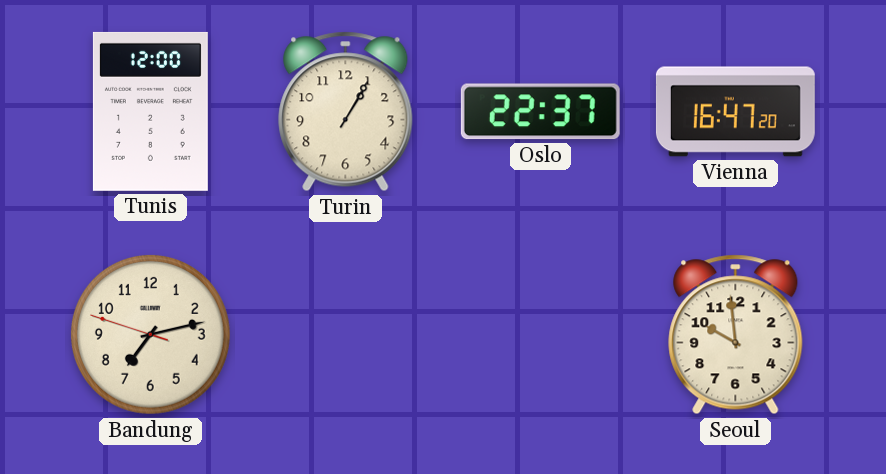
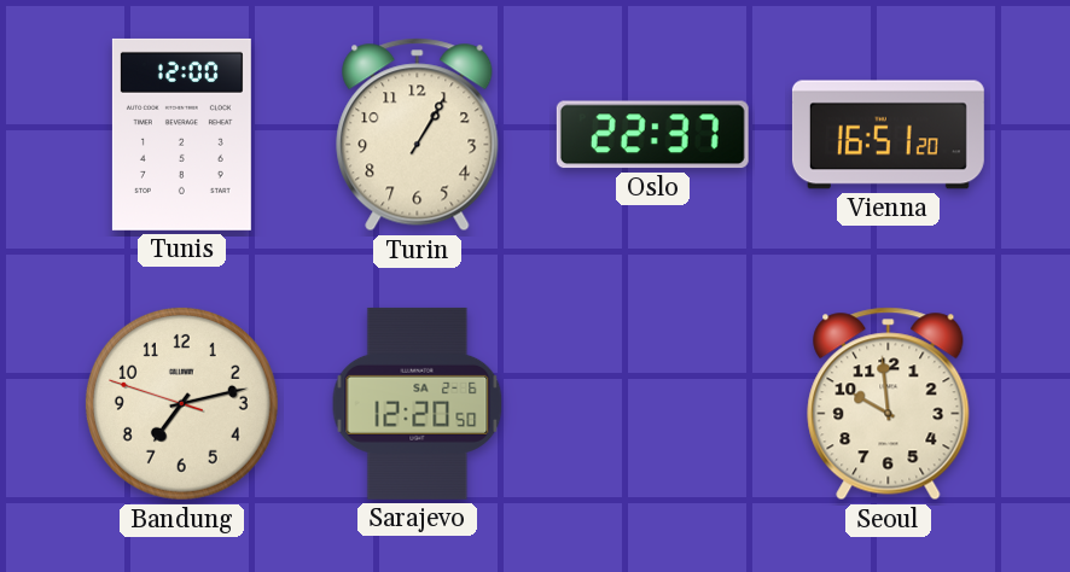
Vienna: 16:47 -> 16:51
Sarajevo: none -> 12:20
